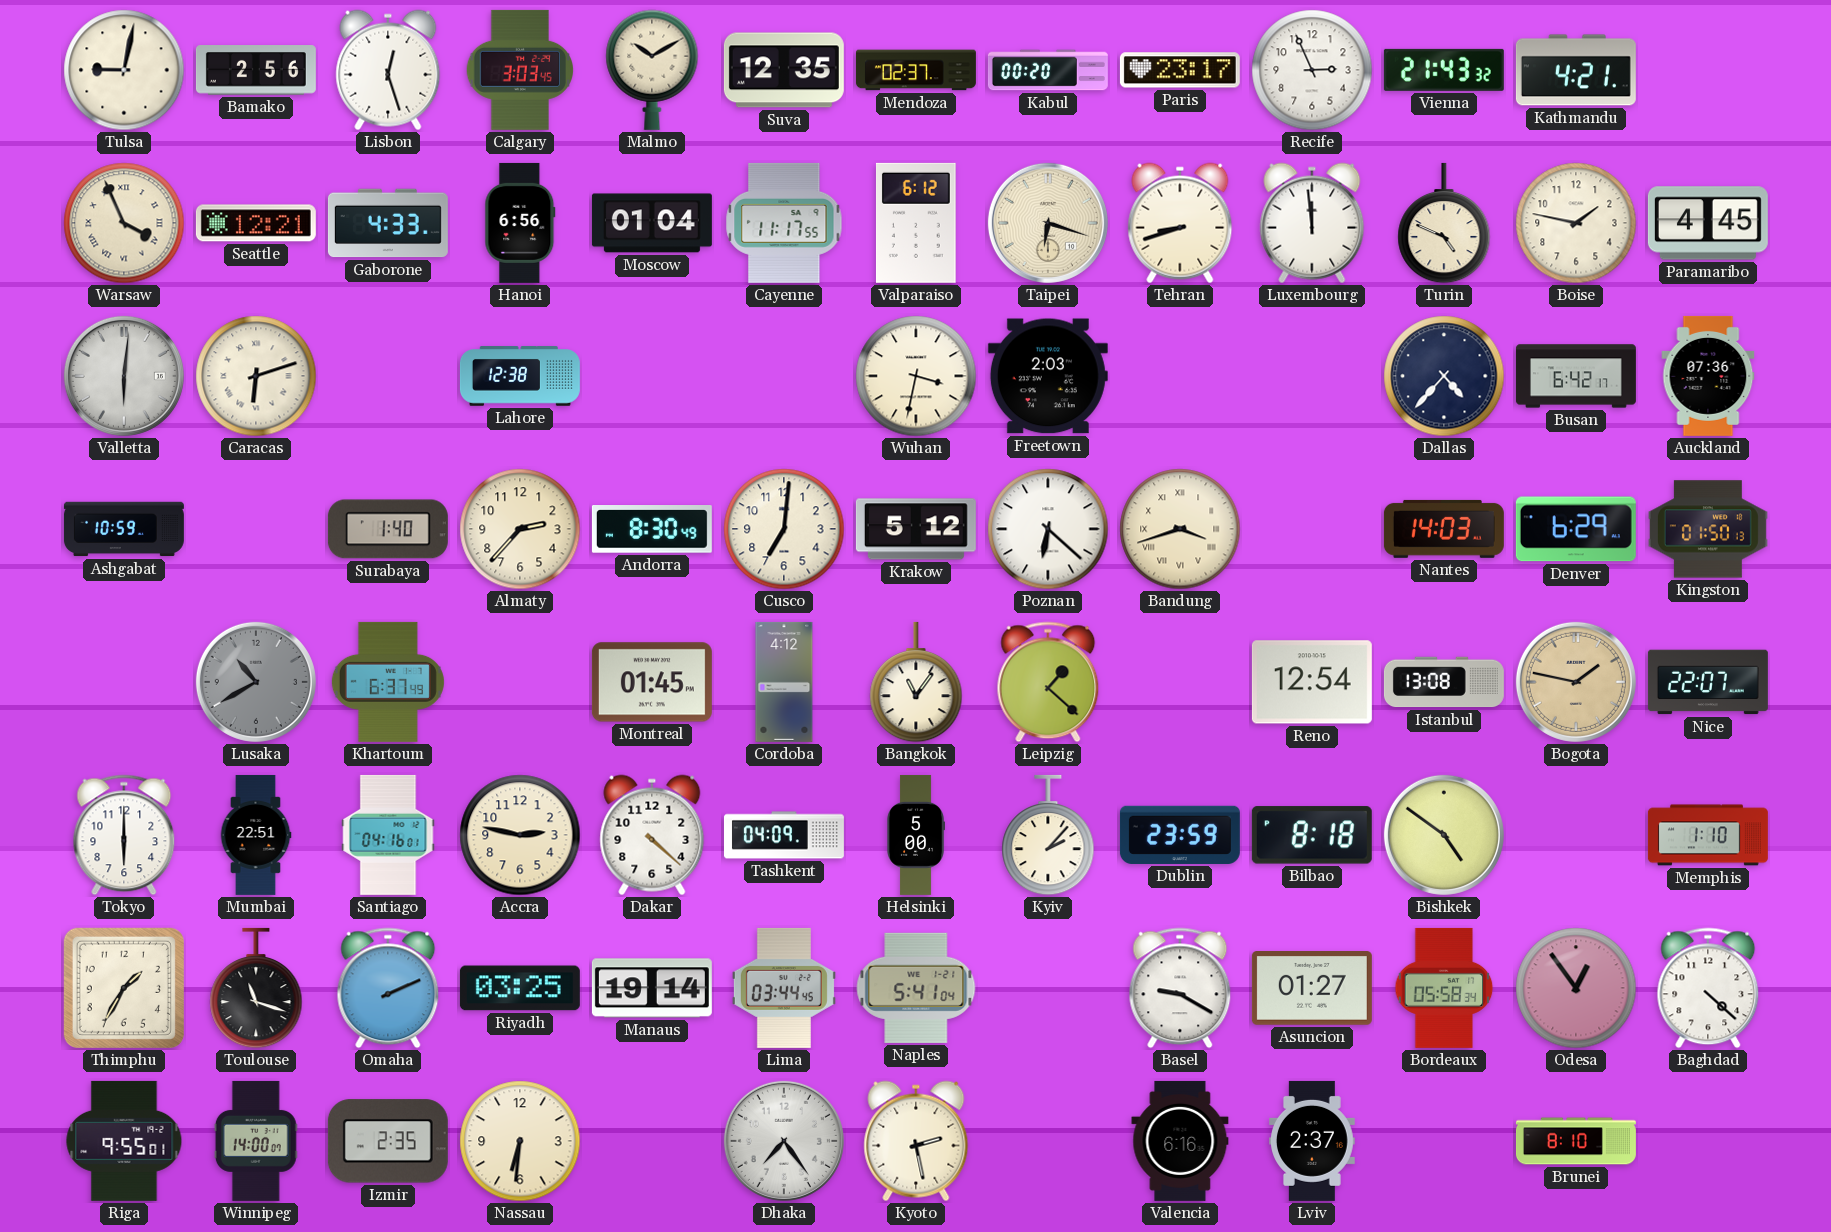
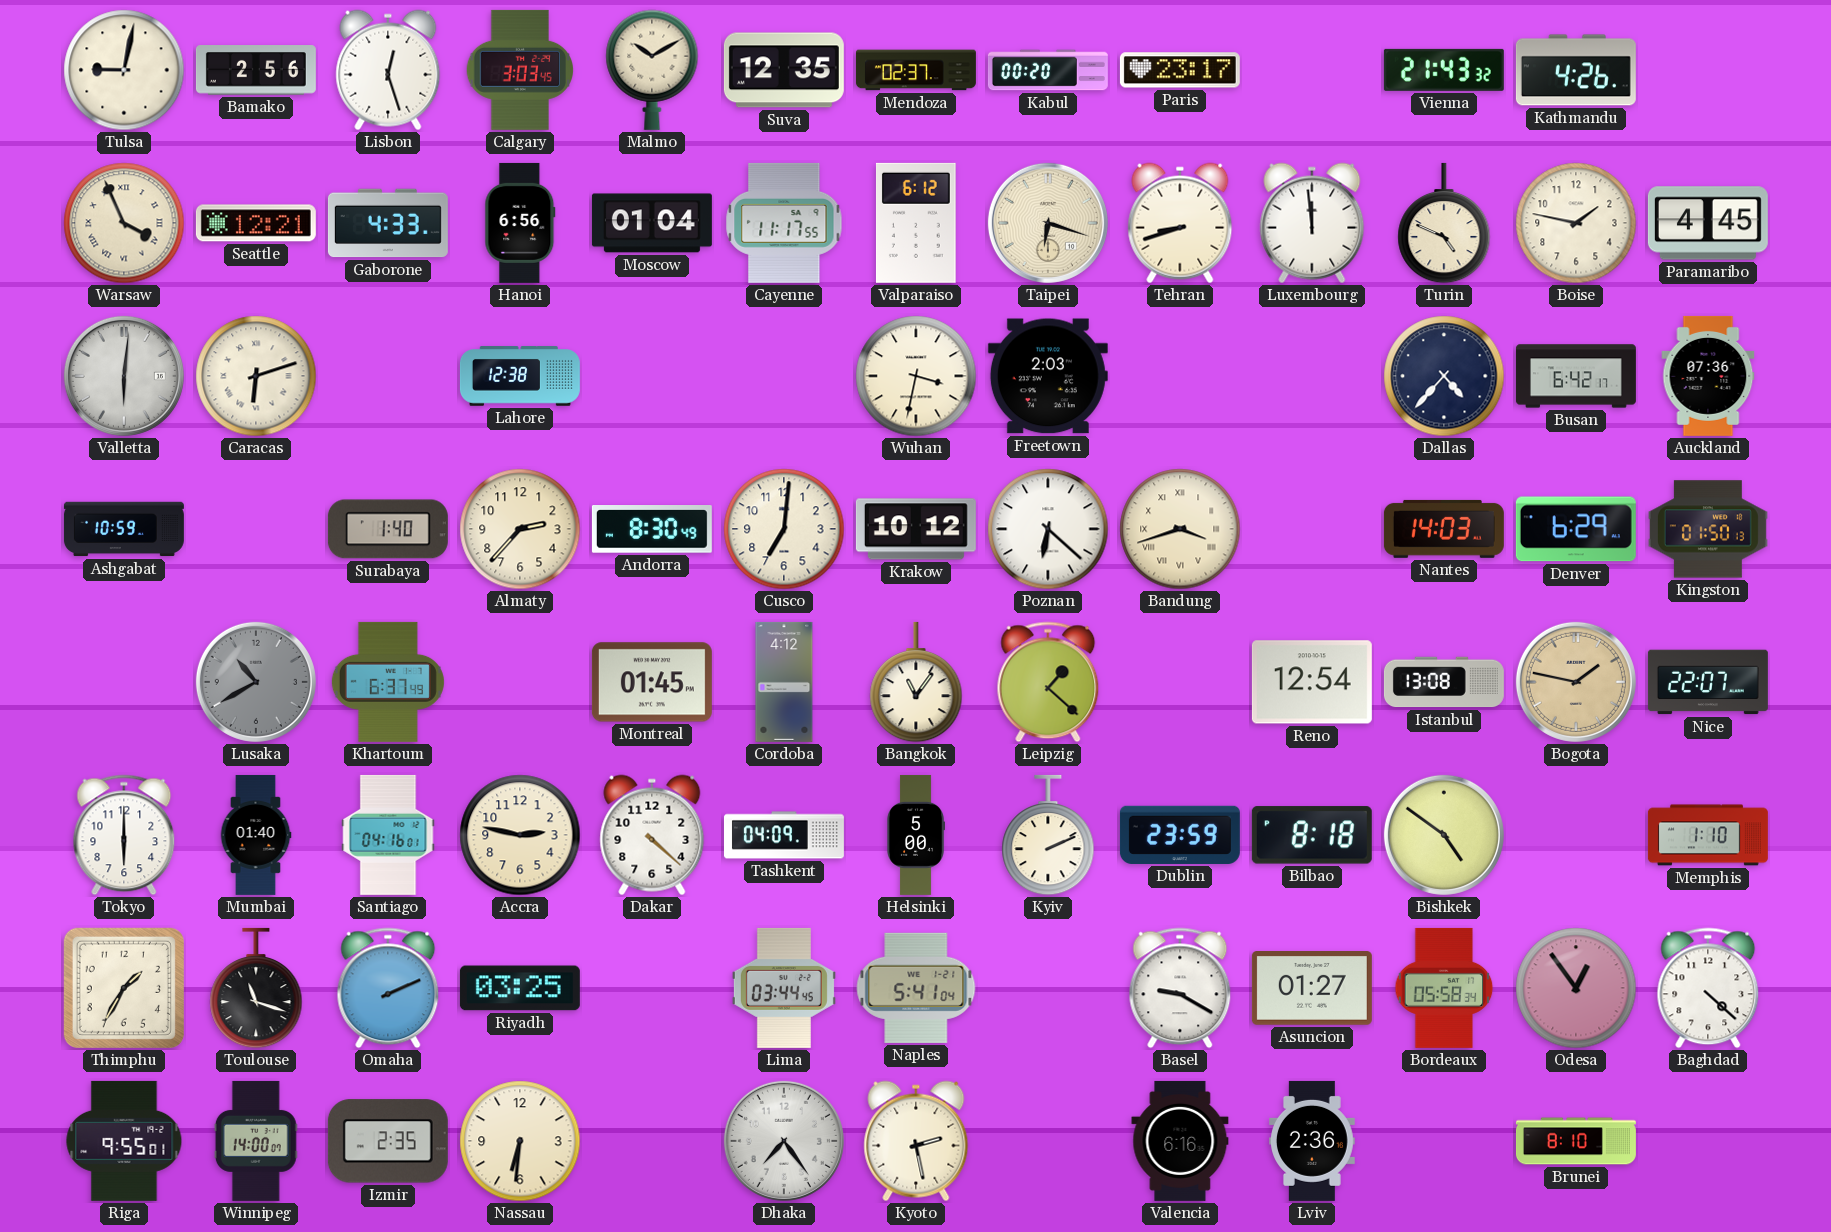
Recife: 2:56 -> none
Kathmandu: 4:21 -> 4:26
Krakow: 5:12 -> 10:12
Mumbai: 22:51 -> 01:40
Kyiv: 2:07 -> 2:11
Manaus: 19:14 -> none
Lviv: 2:37 -> 2:36
